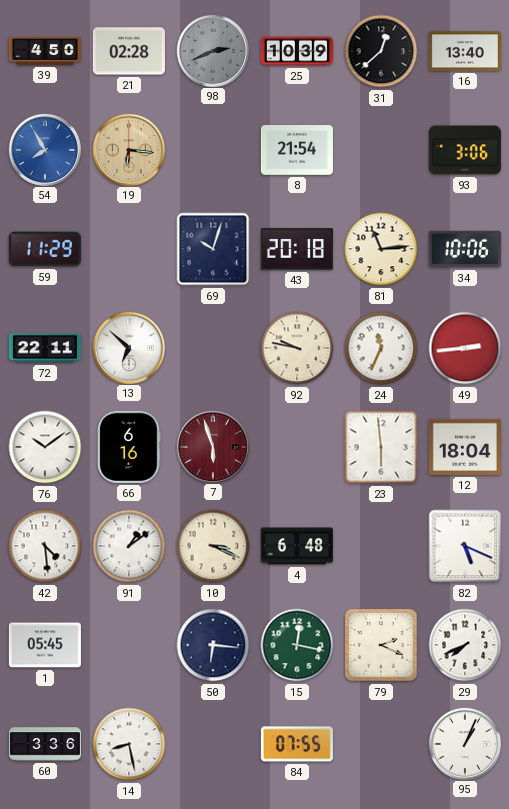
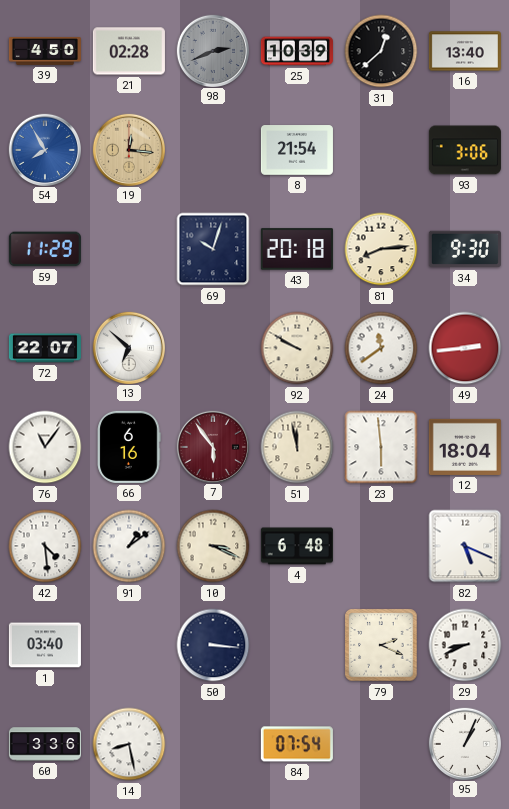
19: 6:16 -> 12:16
81: 11:14 -> 8:14
34: 10:06 -> 9:30
72: 22:11 -> 22:07
92: 9:47 -> 9:50
24: 11:34 -> 11:39
76: 10:09 -> 11:06
7: 5:57 -> 5:54
51: none -> 11:58
1: 05:45 -> 03:40
50: 6:16 -> 3:16
15: 12:17 -> none
29: 7:41 -> 8:41
84: 07:55 -> 07:54
